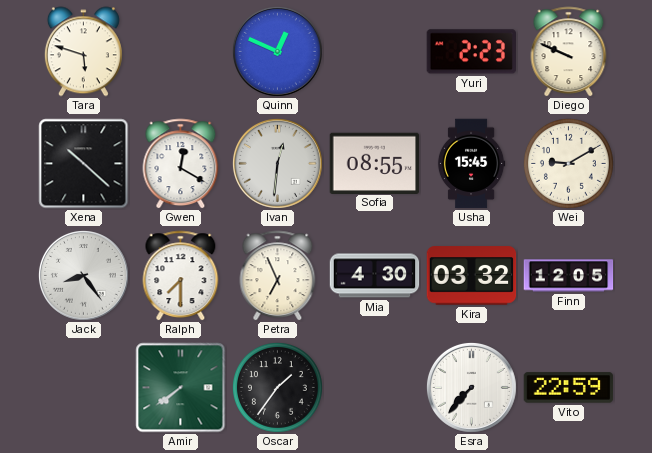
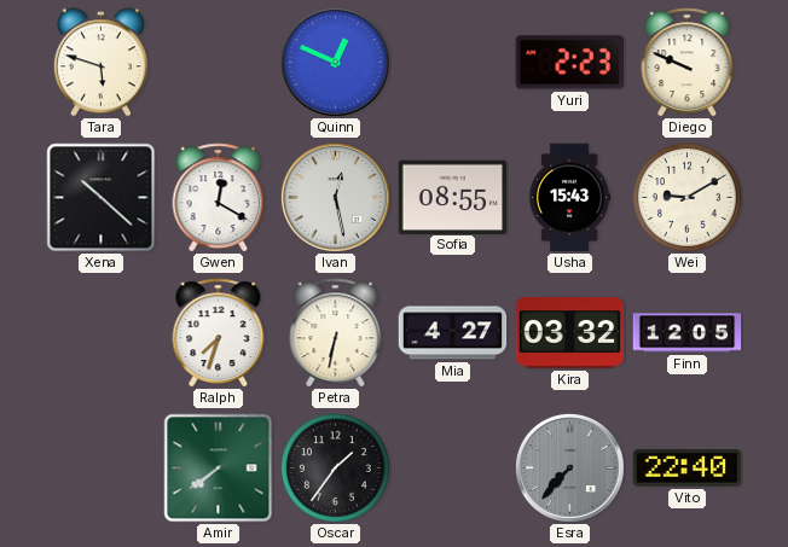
Ivan: 12:31 -> 12:28
Usha: 15:45 -> 15:43
Jack: 8:24 -> none
Ralph: 7:30 -> 7:33
Petra: 6:56 -> 6:32
Mia: 4:30 -> 4:27
Esra dial: white -> grey
Vito: 22:59 -> 22:40
